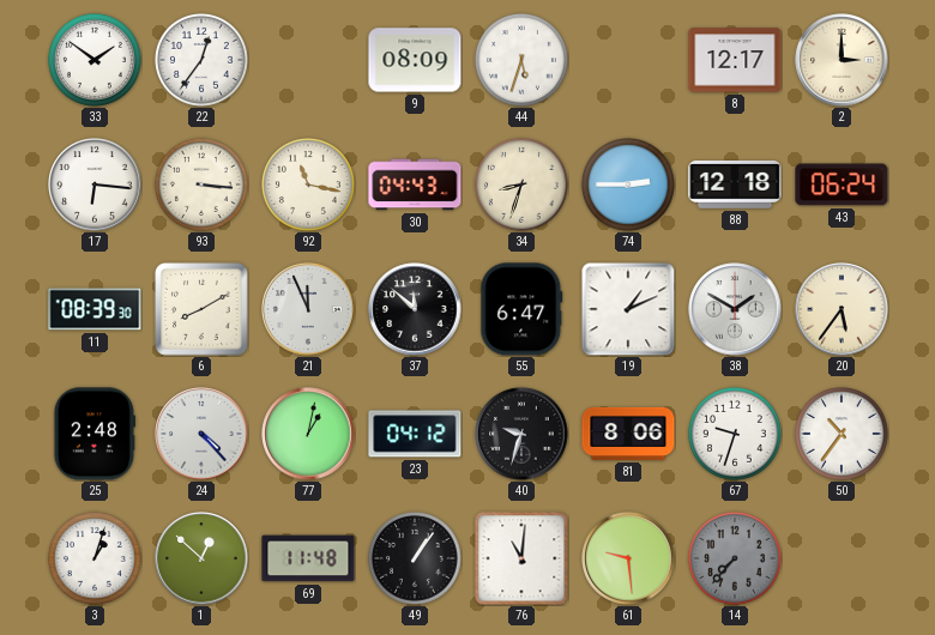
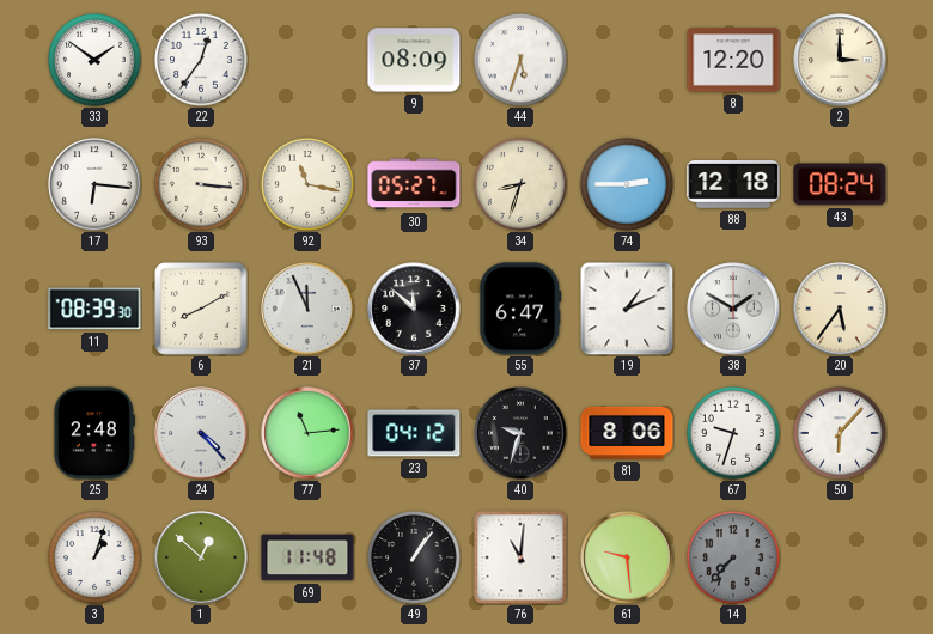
8: 12:17 -> 12:20
30: 04:43 -> 05:27
43: 06:24 -> 08:24
77: 1:02 -> 11:14
50: 10:36 -> 6:07
